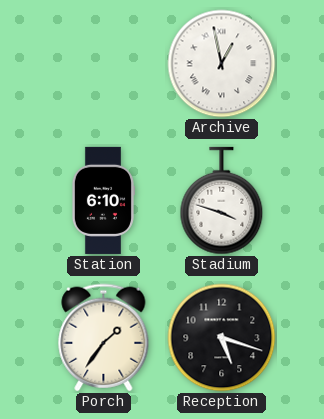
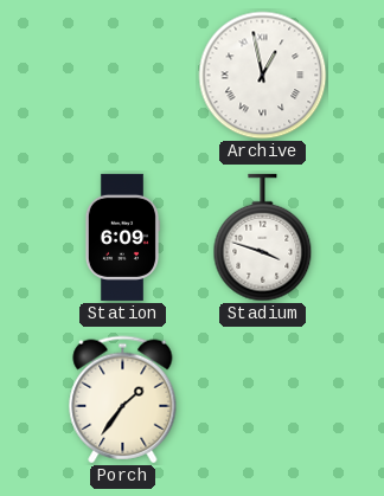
Station: 6:10 -> 6:09
Reception: 5:18 -> none
